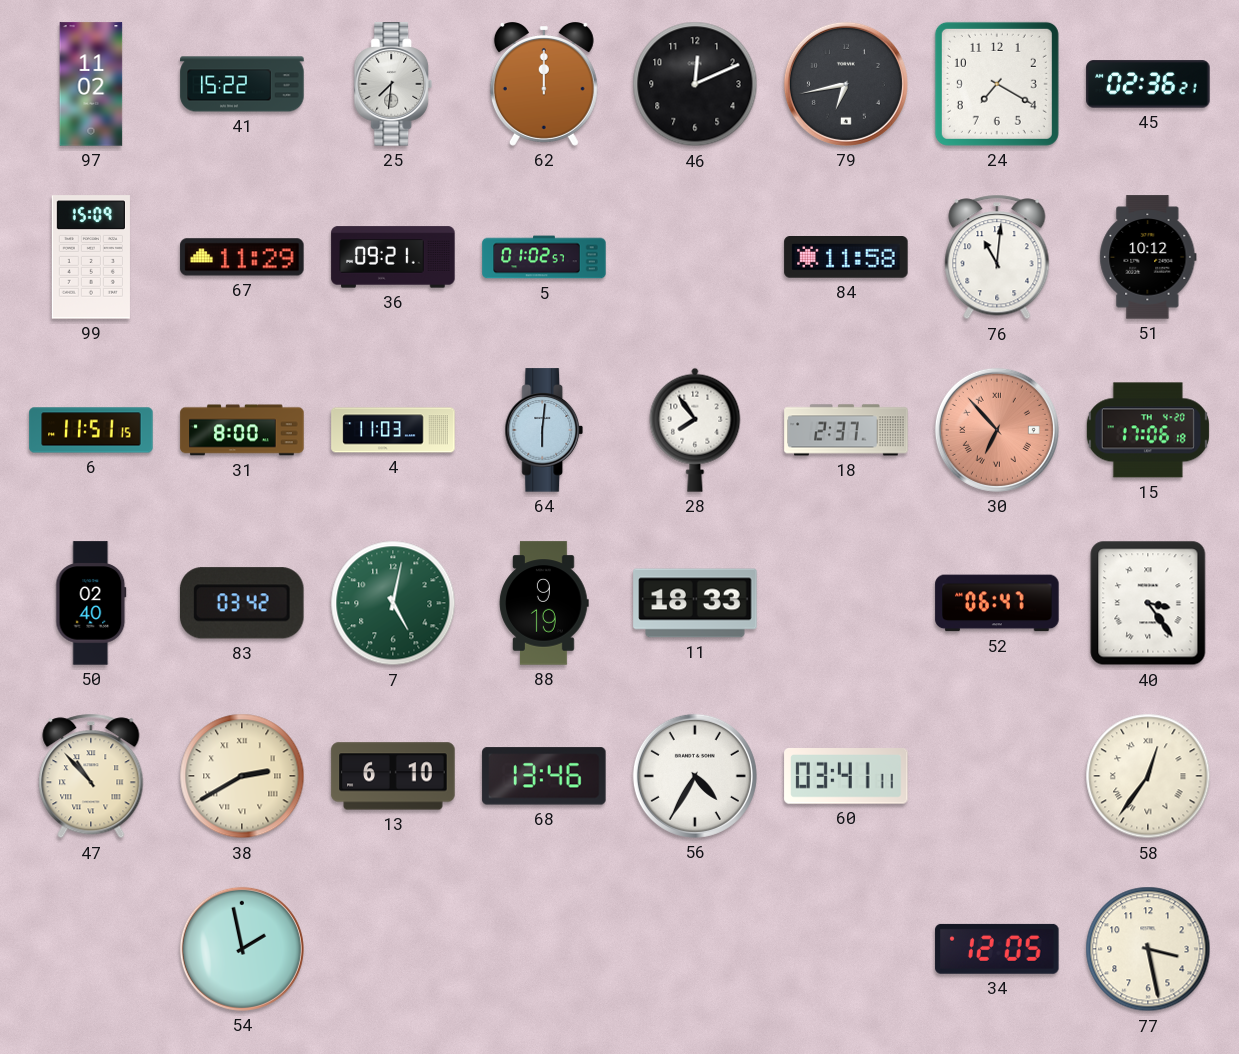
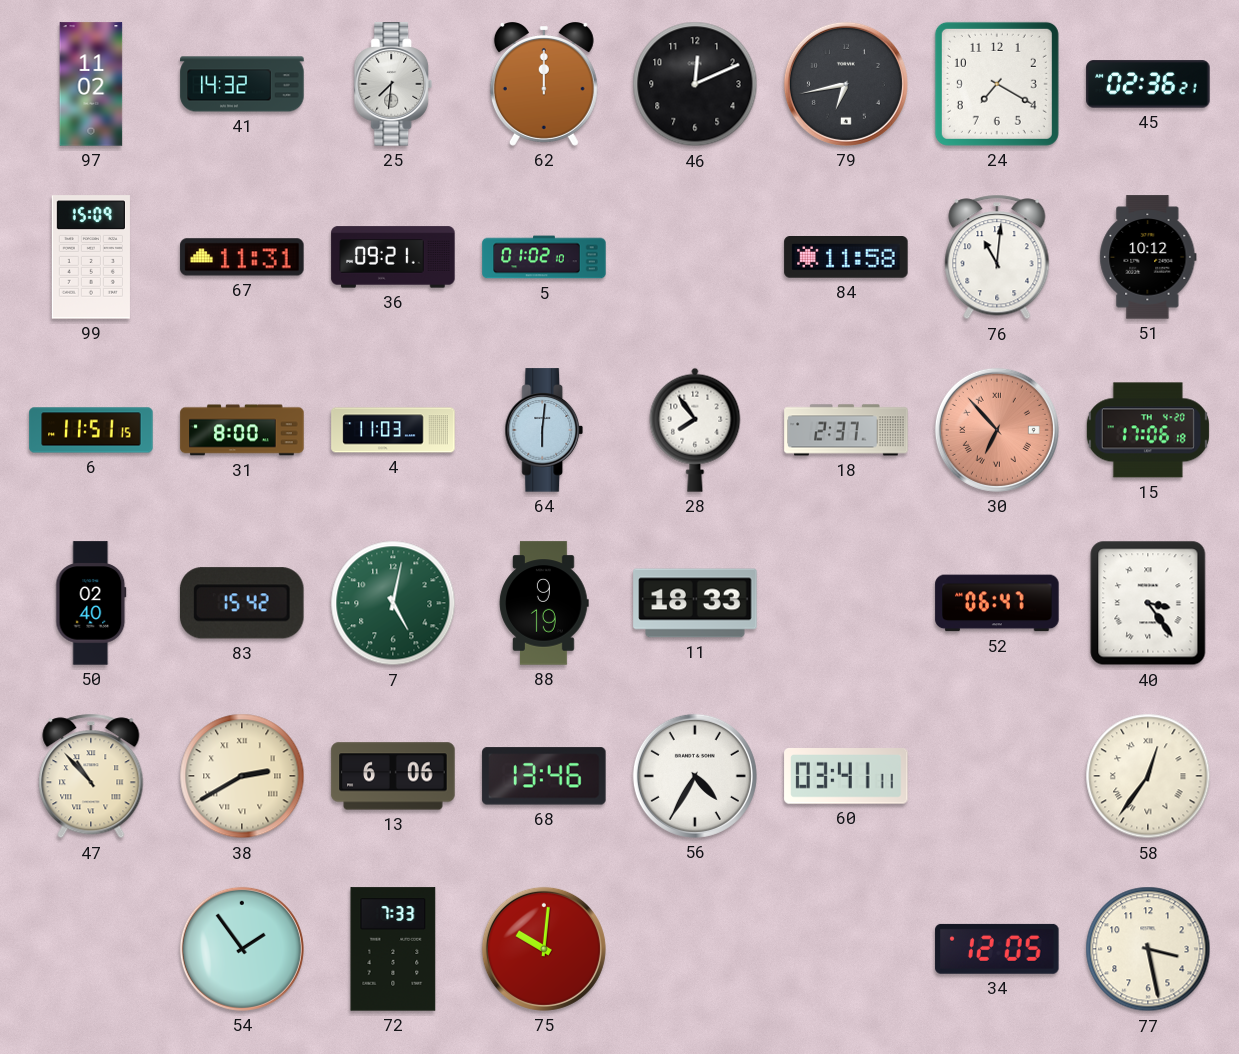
41: 15:22 -> 14:32
67: 11:29 -> 11:31
5: 01:02:57 -> 01:02:10
83: 03:42 -> 15:42
13: 6:10 -> 6:06
54: 1:58 -> 1:54
72: none -> 7:33
75: none -> 10:01
